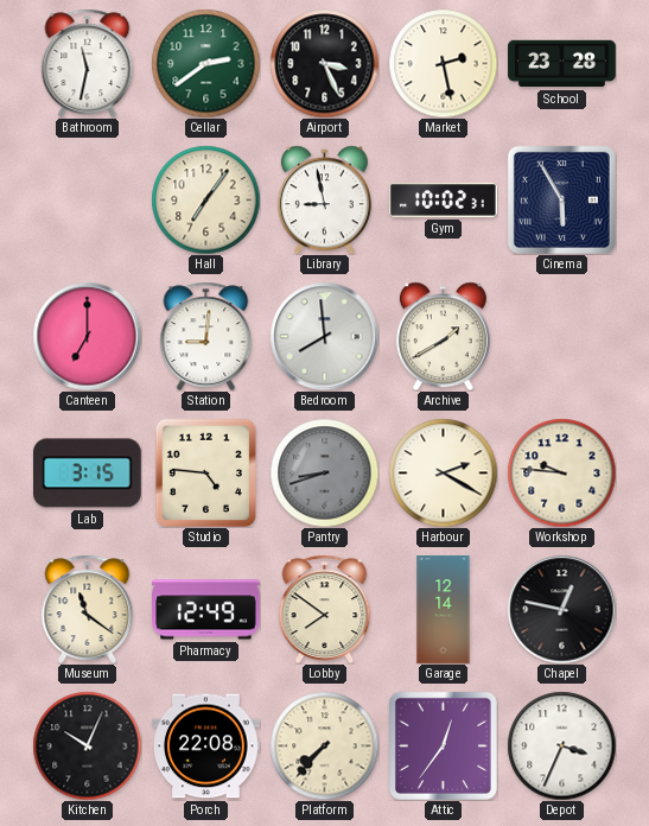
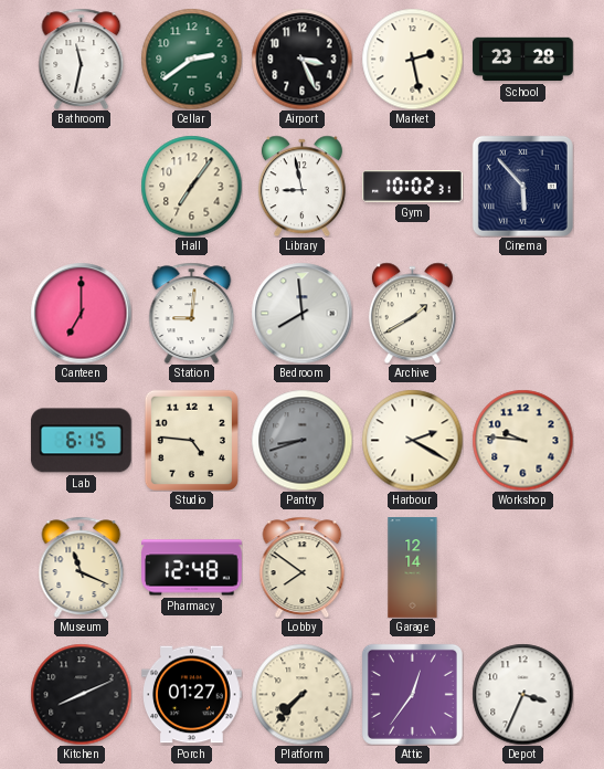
Cinema: 5:55 -> 5:53
Lab: 3:15 -> 6:15
Museum: 11:21 -> 11:19
Pharmacy: 12:49 -> 12:48
Chapel: 12:47 -> none
Kitchen: 10:04 -> 8:11
Porch: 22:08 -> 01:27
